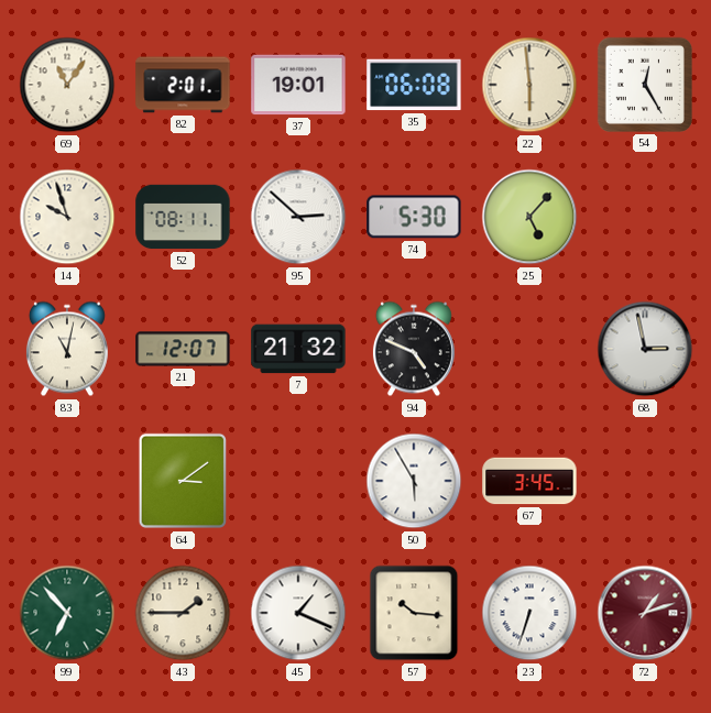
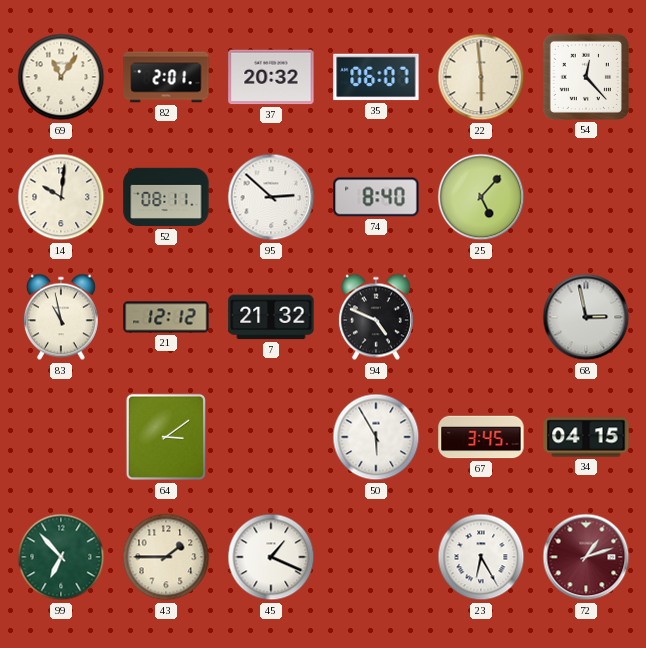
37: 19:01 -> 20:32
35: 06:08 -> 06:07
54: 12:25 -> 12:23
14: 9:57 -> 10:01
74: 5:30 -> 8:40
83: 11:02 -> 10:58
21: 12:07 -> 12:12
34: none -> 04:15
57: 10:16 -> none
23: 6:33 -> 6:25
